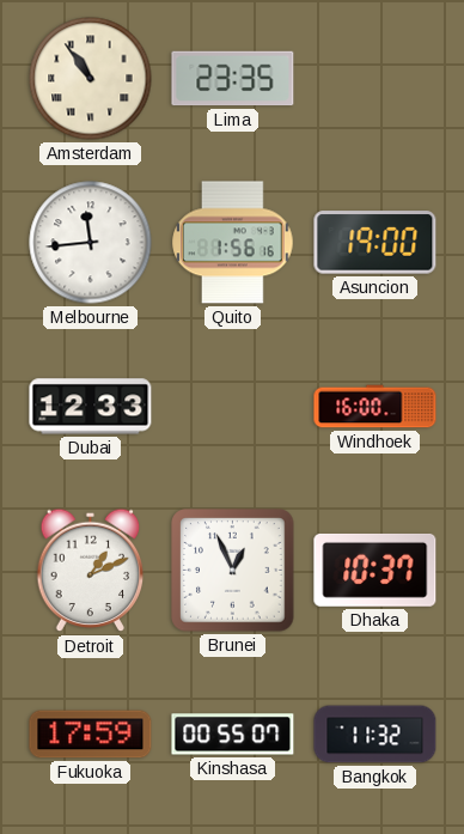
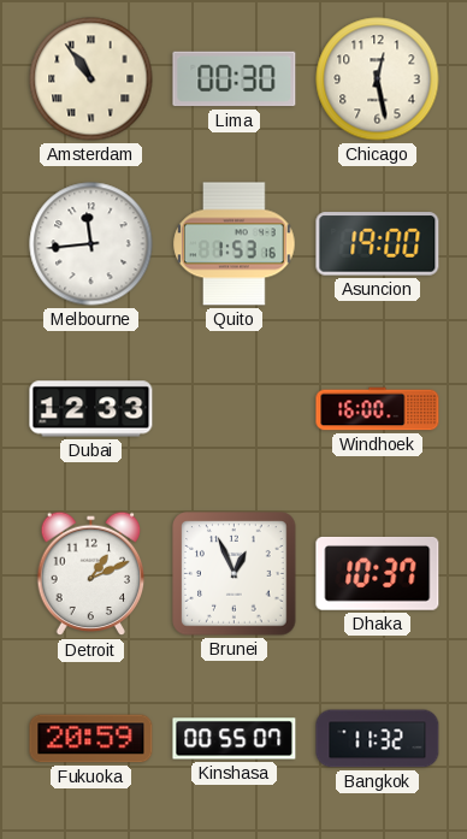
Lima: 23:35 -> 00:30
Chicago: none -> 12:28
Quito: 1:56 -> 1:53
Fukuoka: 17:59 -> 20:59
